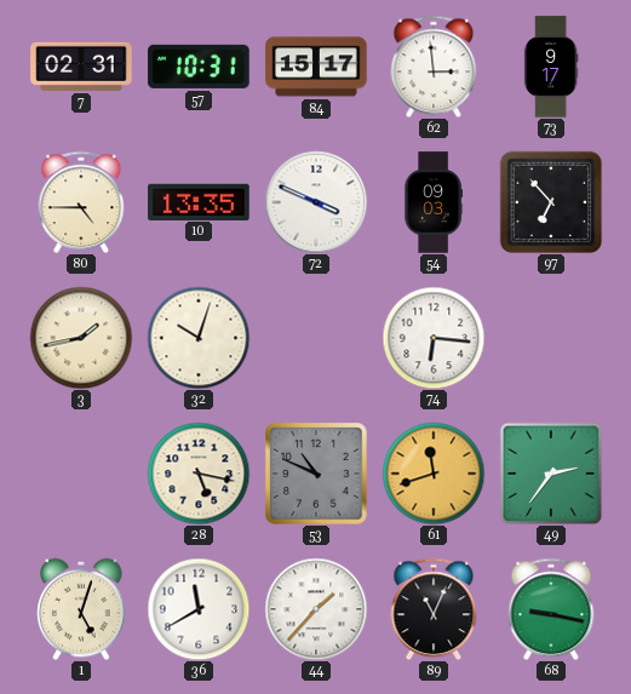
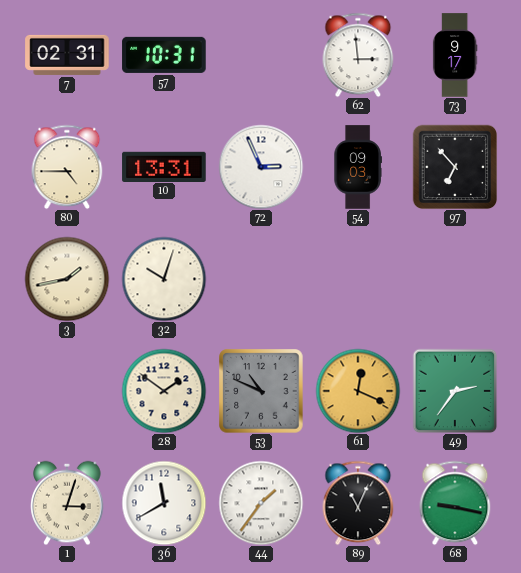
84: 15:17 -> none
10: 13:35 -> 13:31
72: 3:49 -> 2:56
74: 6:16 -> none
28: 5:17 -> 1:51
61: 11:42 -> 12:19
1: 5:03 -> 3:03
44: 1:37 -> 1:36
